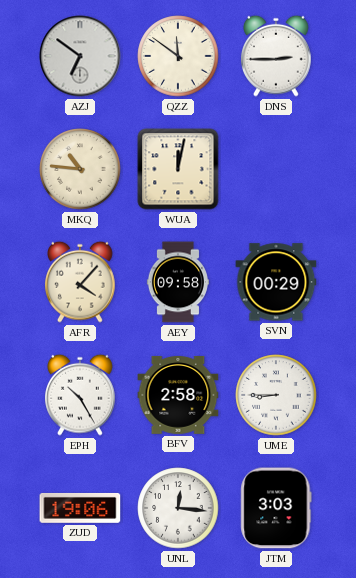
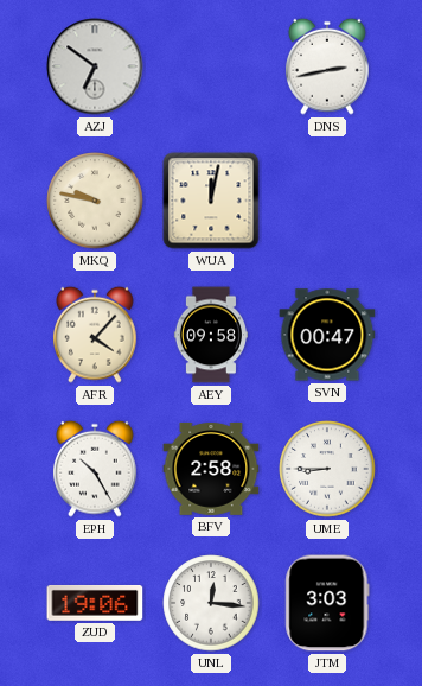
QZZ: 11:51 -> none
DNS: 2:45 -> 2:43
MKQ: 10:46 -> 9:47
SVN: 00:29 -> 00:47
